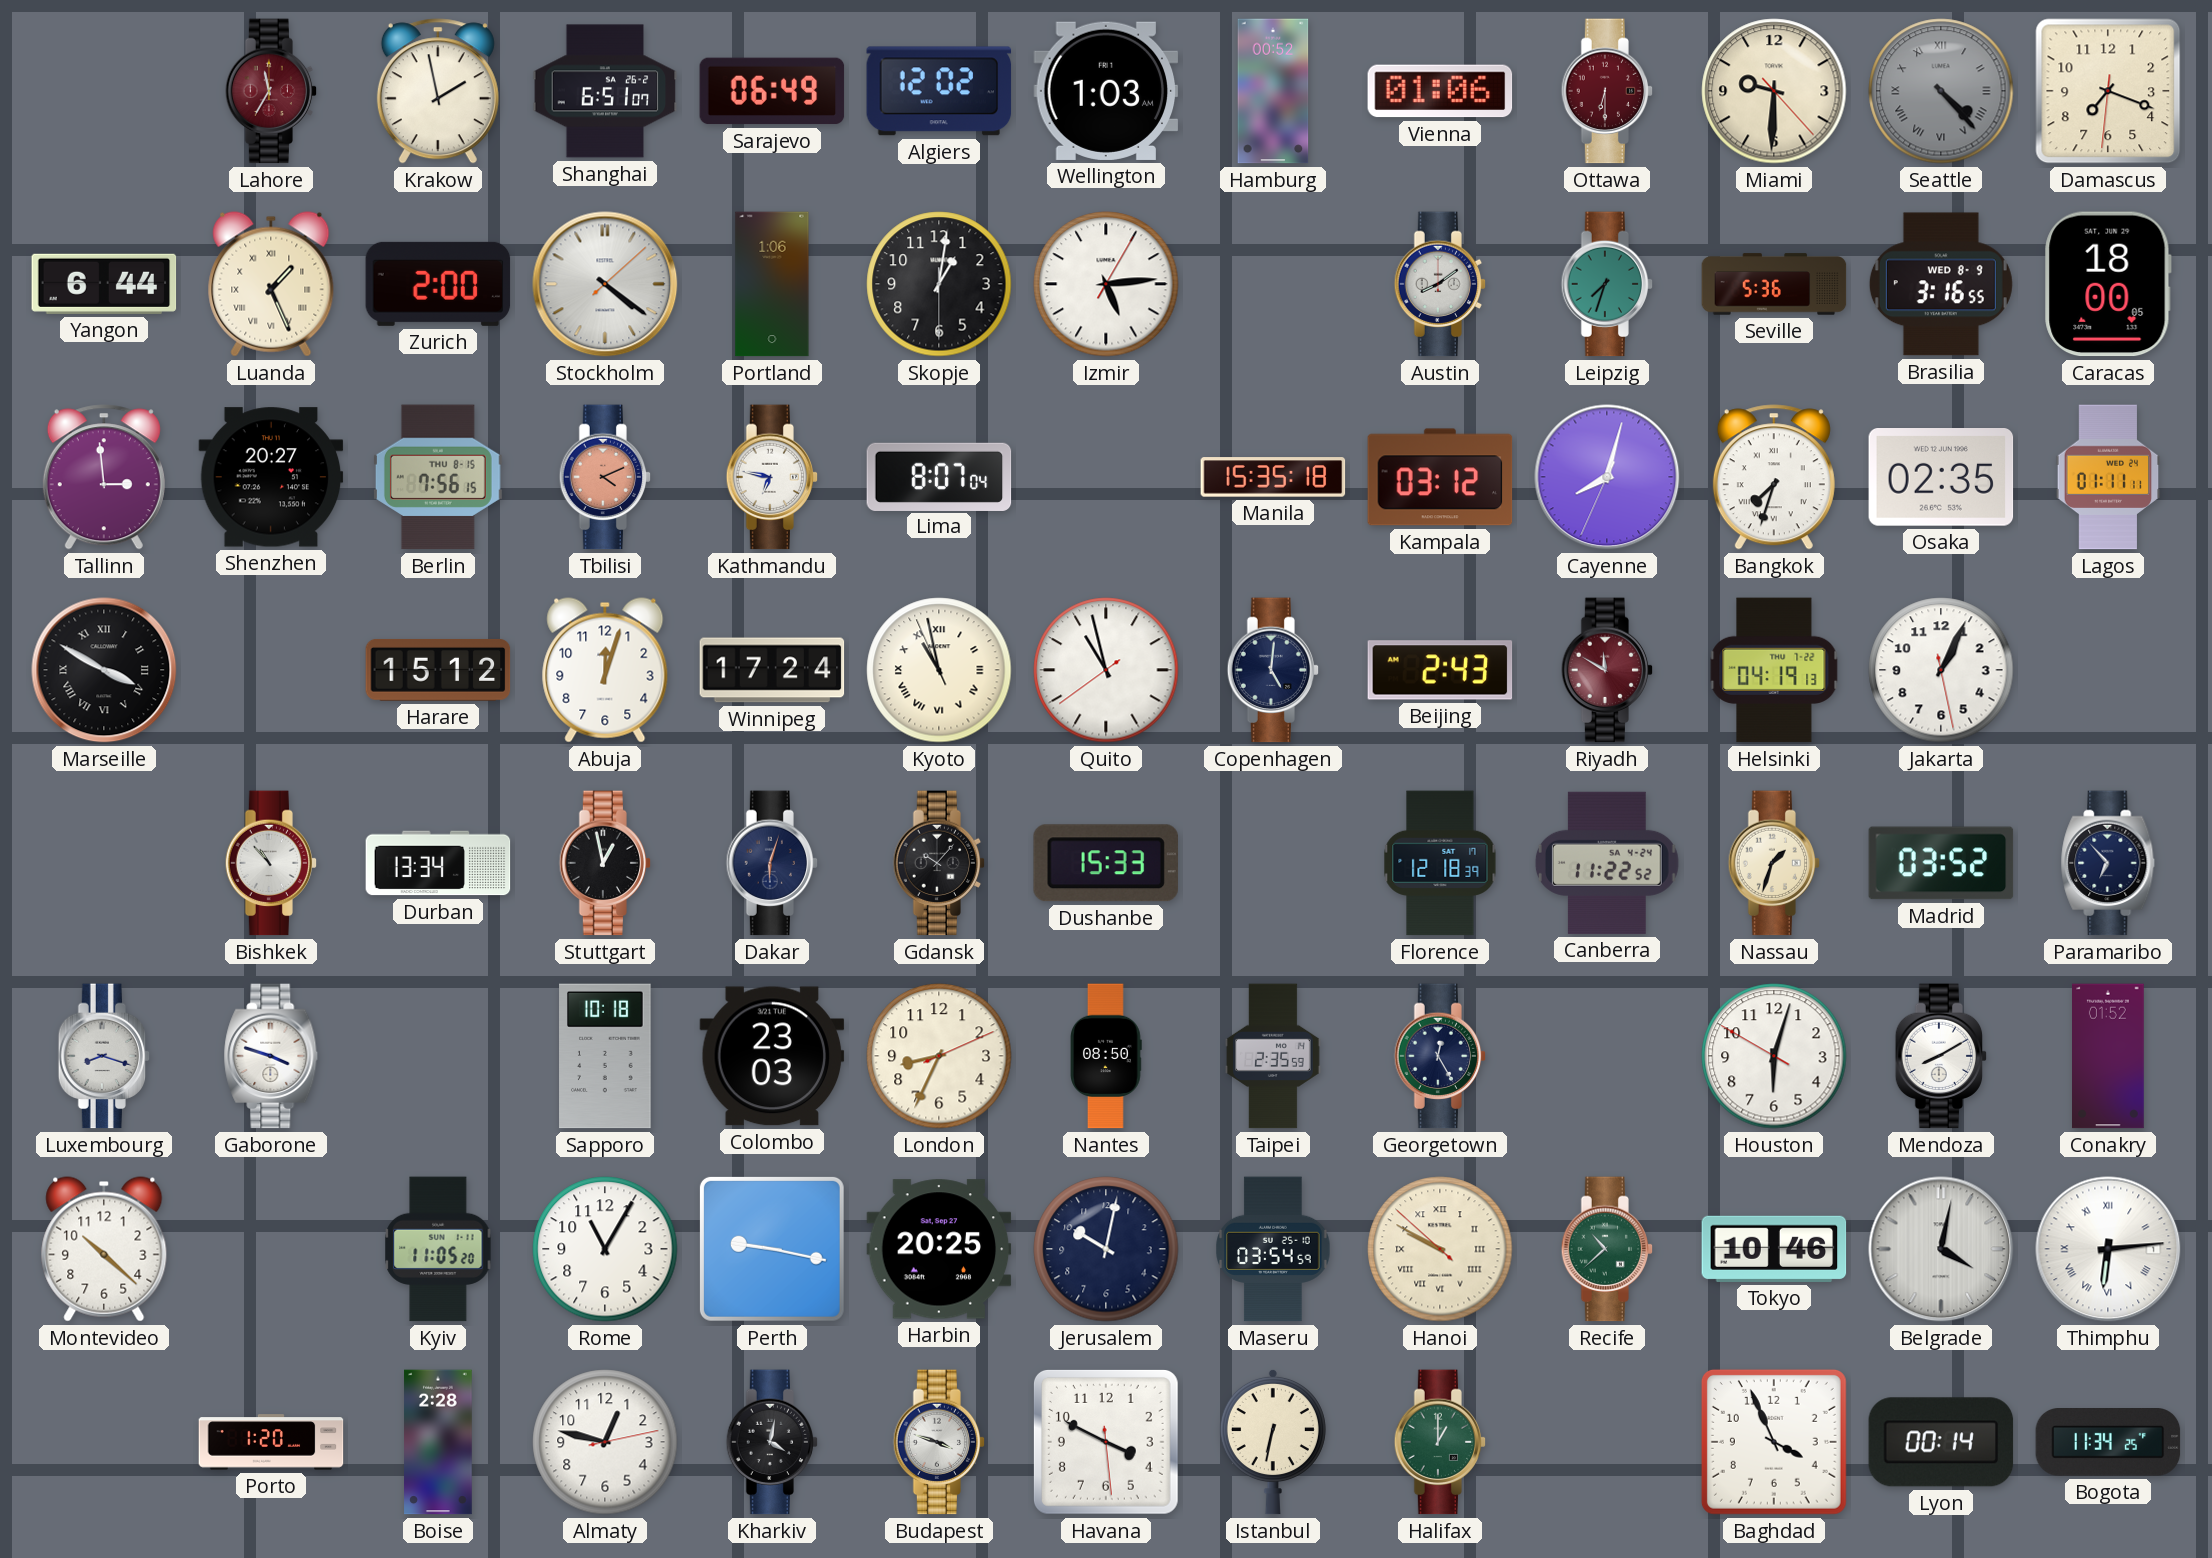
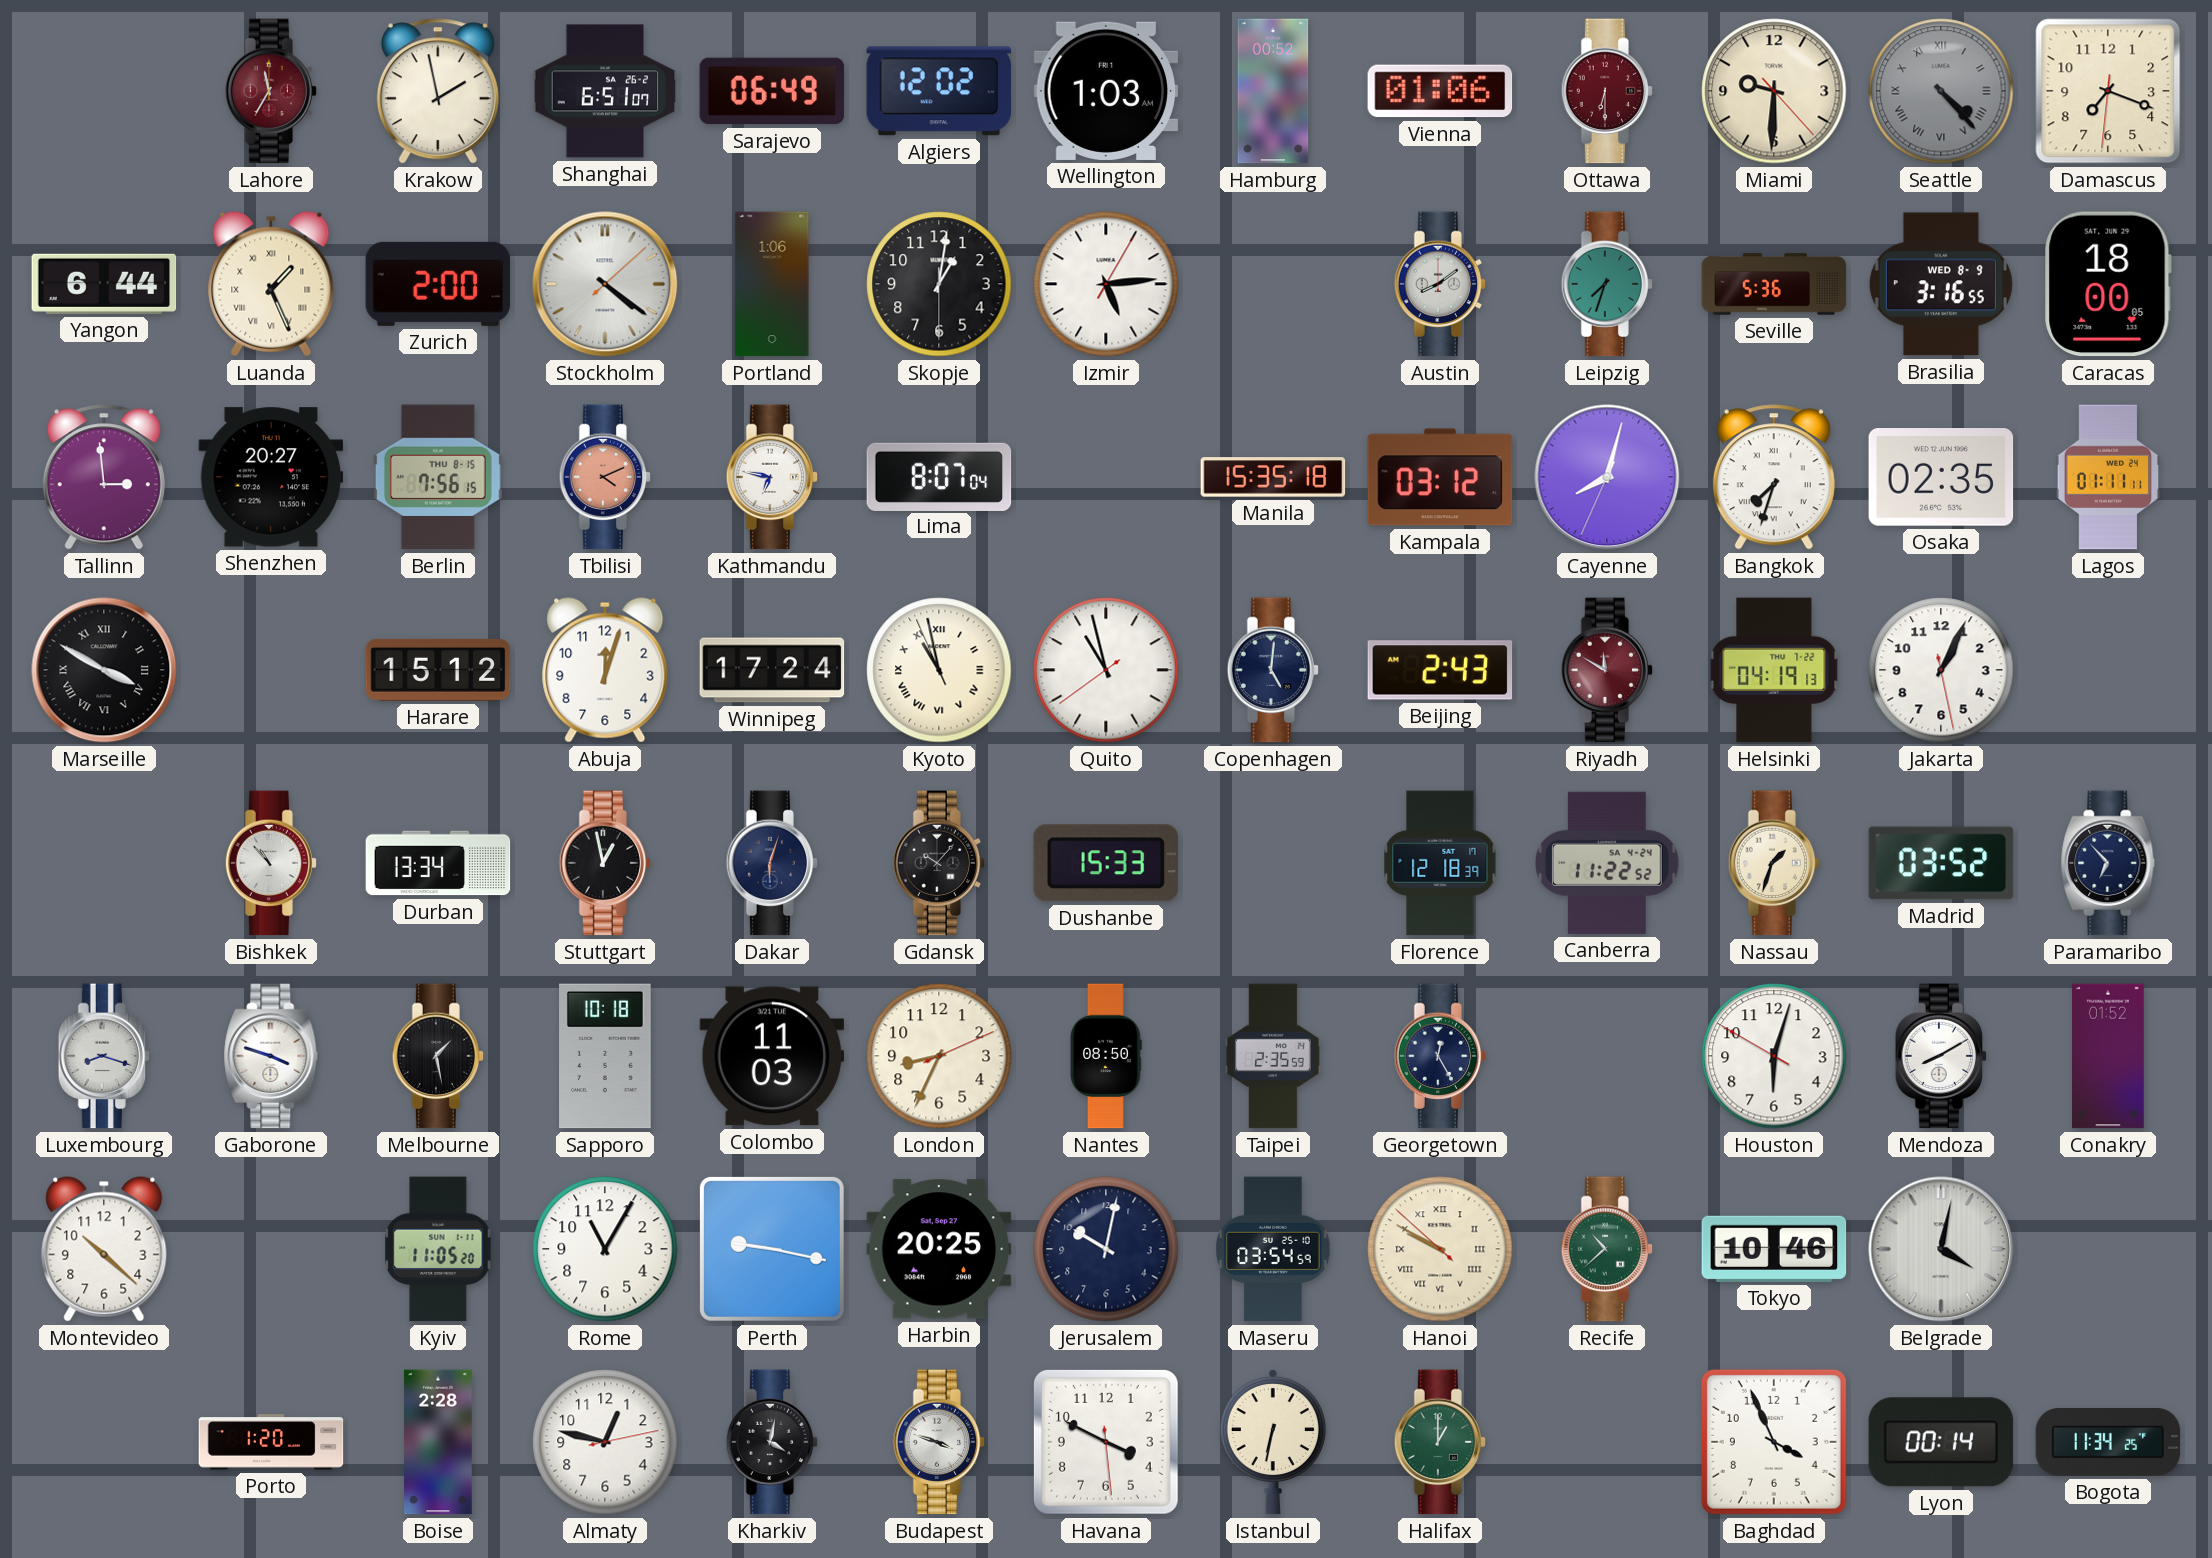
Melbourne: none -> 1:28
Colombo: 23:03 -> 11:03
Thimphu: 6:14 -> none
